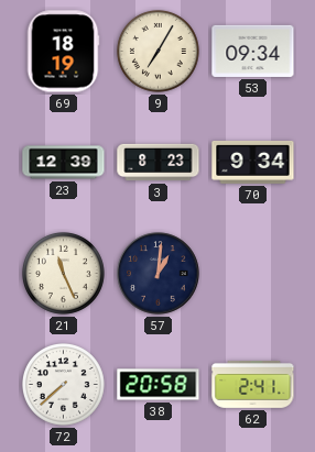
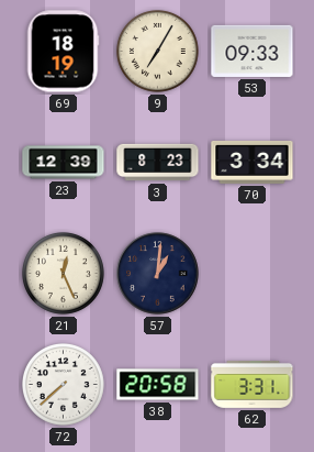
53: 09:34 -> 09:33
70: 9:34 -> 3:34
21: 11:26 -> 12:26
62: 2:41 -> 3:31
